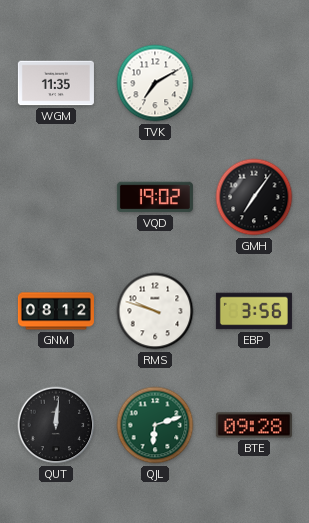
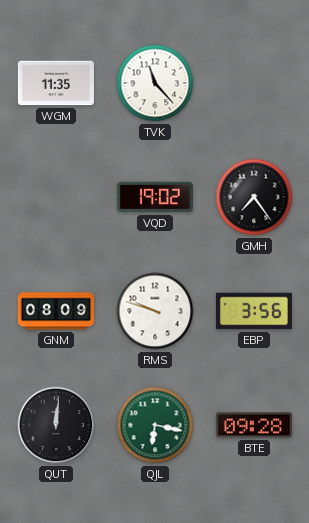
TVK: 7:10 -> 11:23
GMH: 7:06 -> 7:24
GNM: 08:12 -> 08:09
QJL: 6:12 -> 6:17
